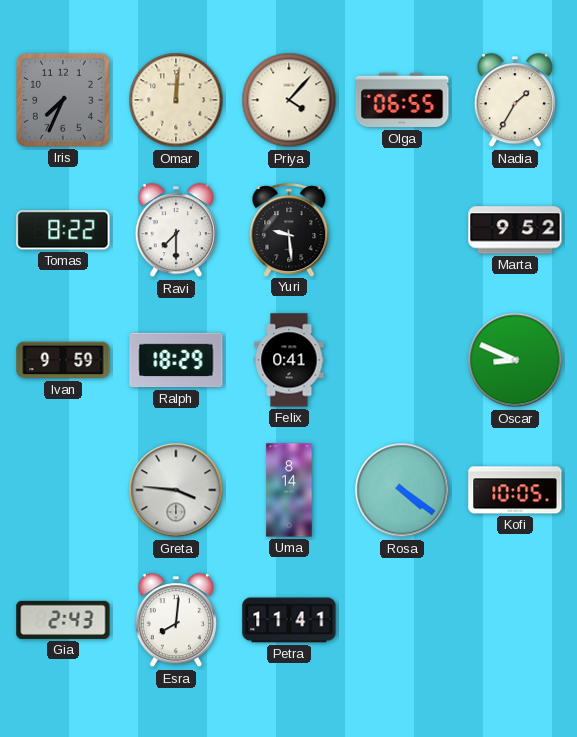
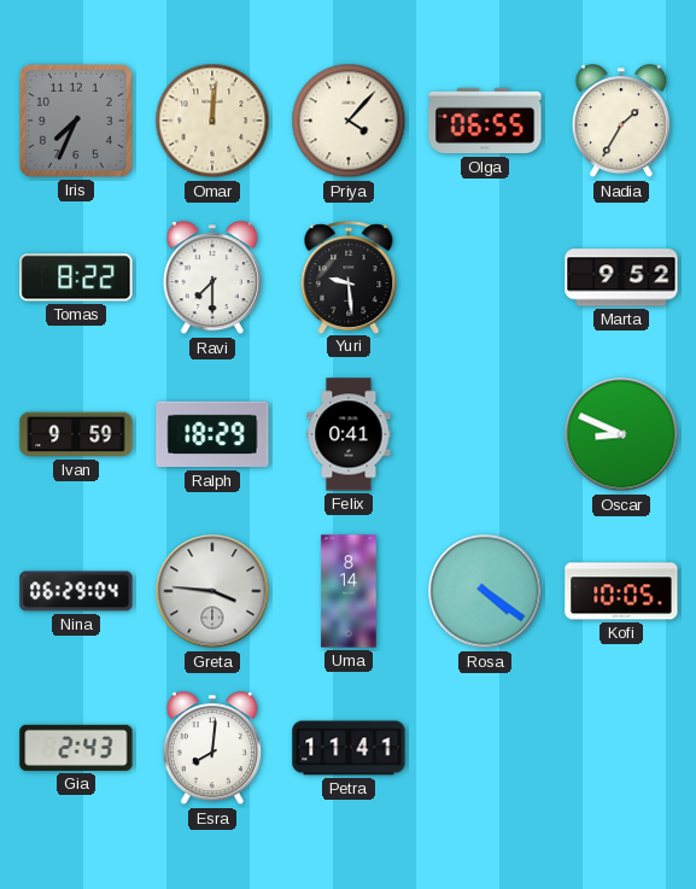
Nina: none -> 06:29
